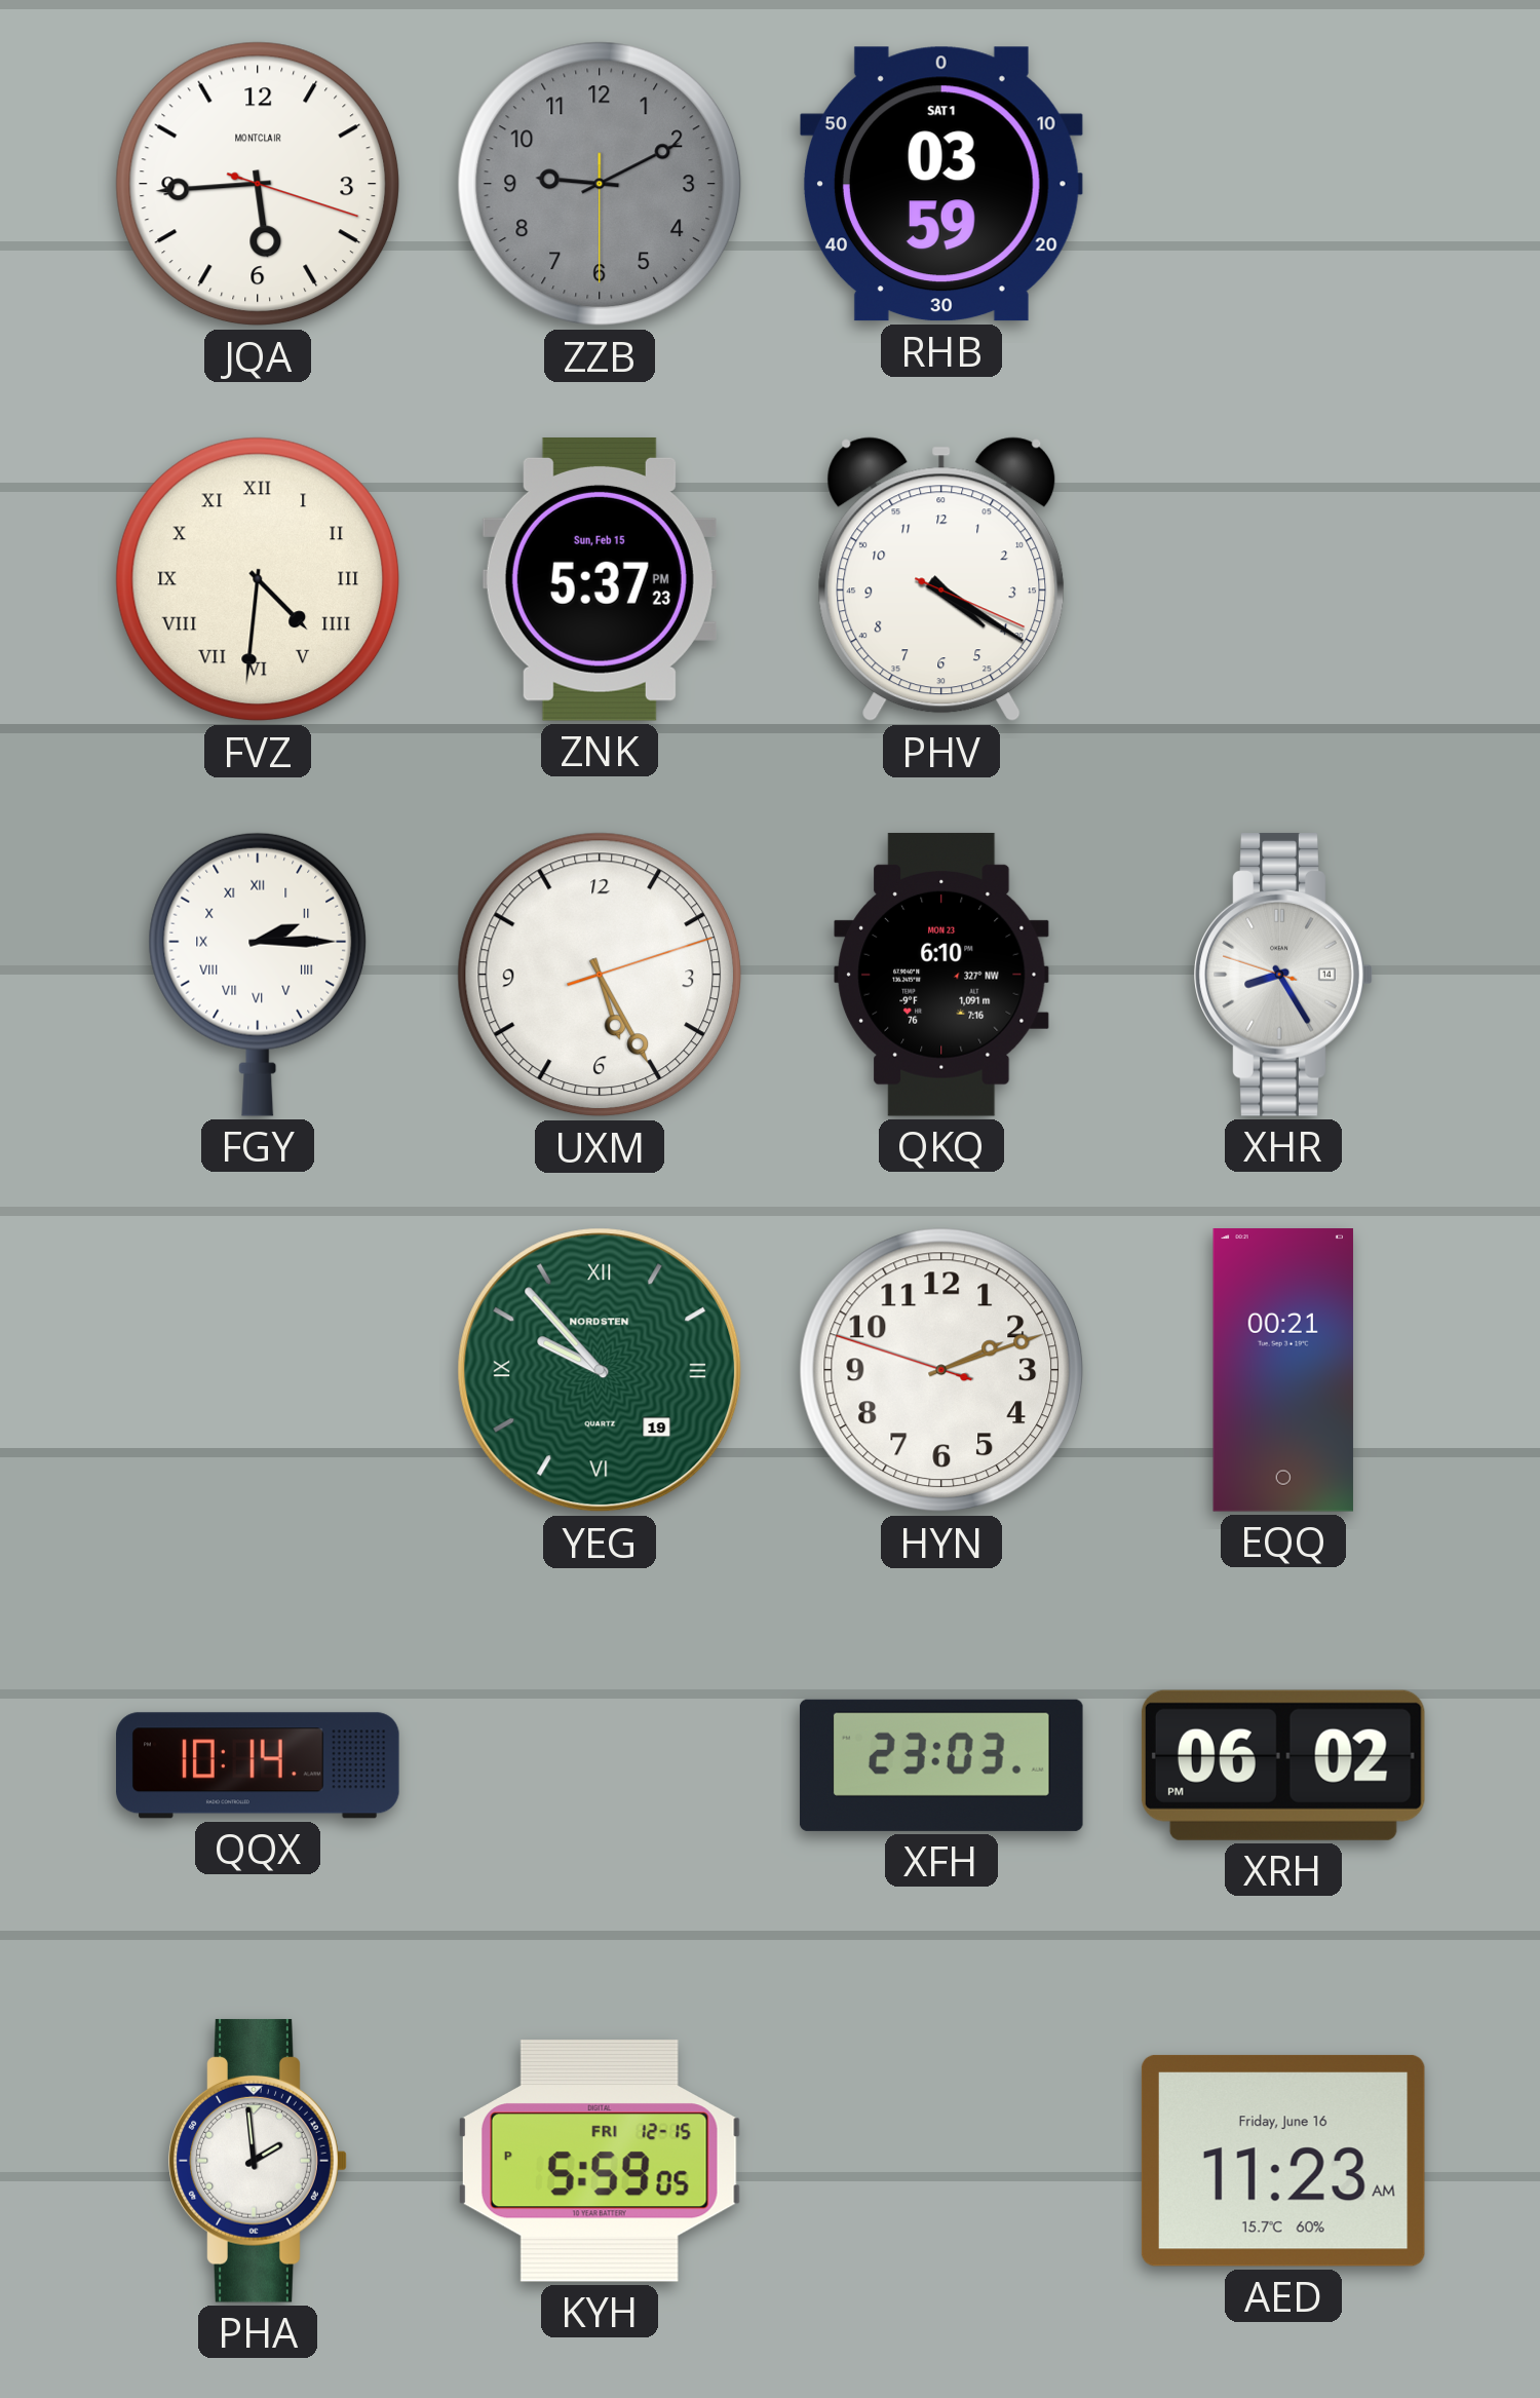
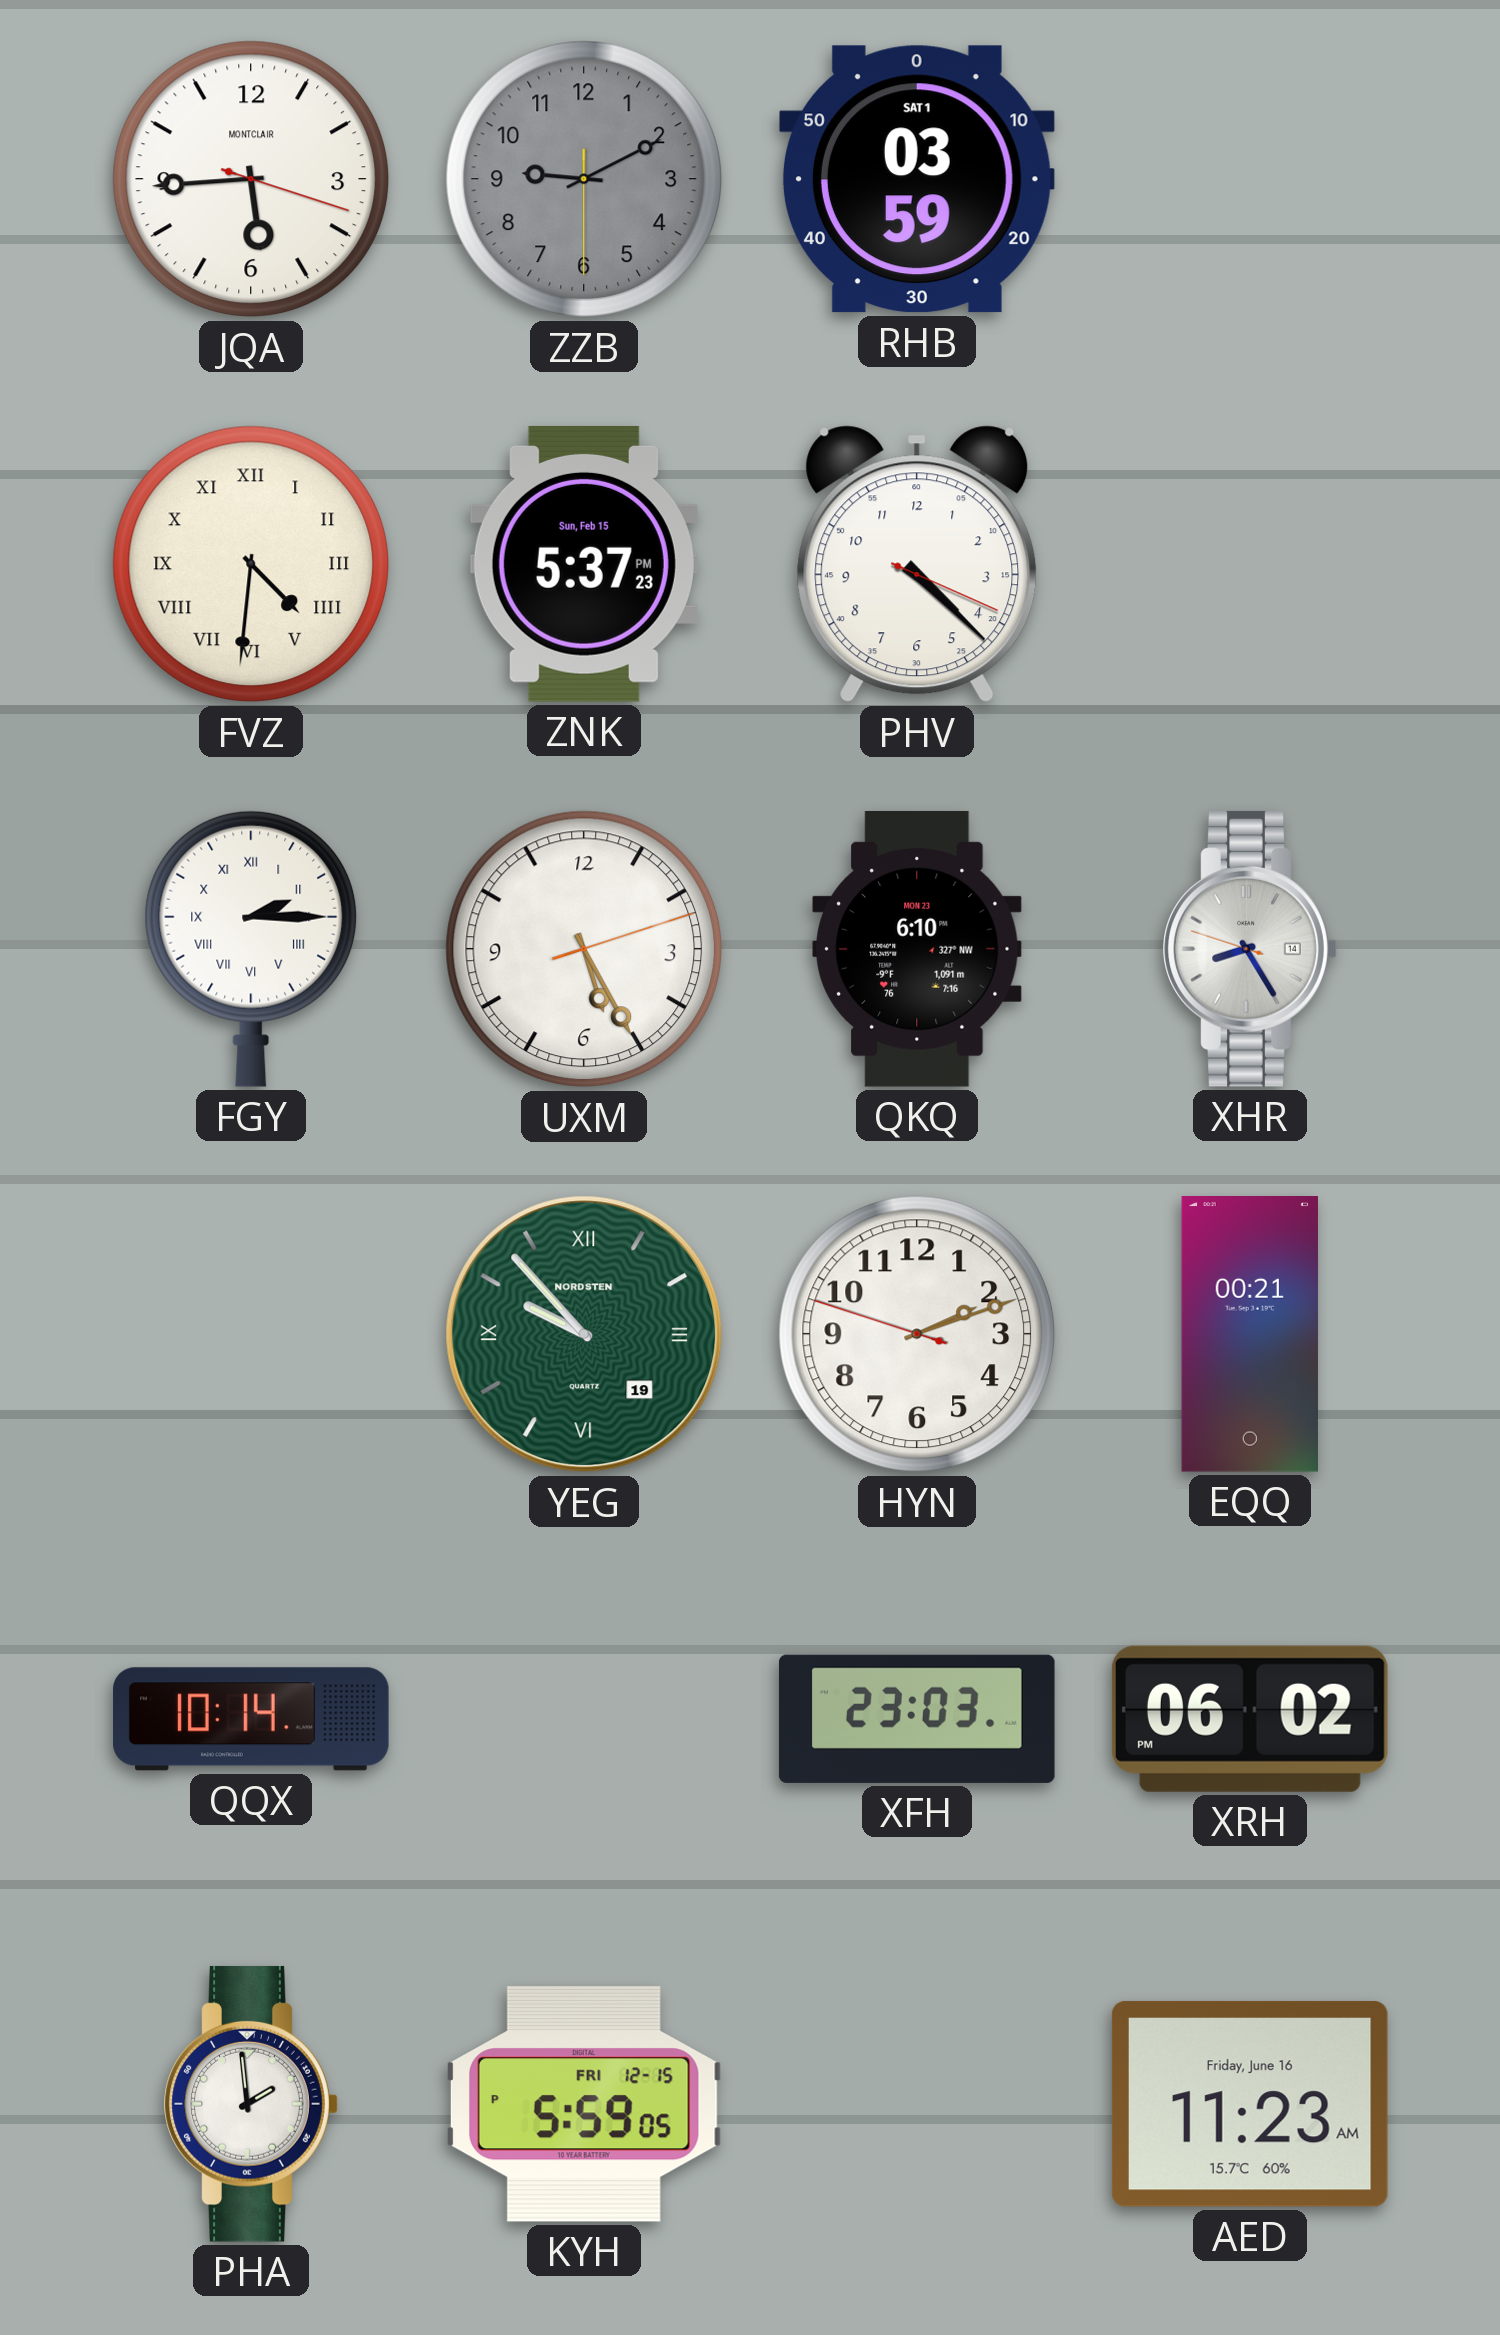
PHV: 4:20 -> 4:22
